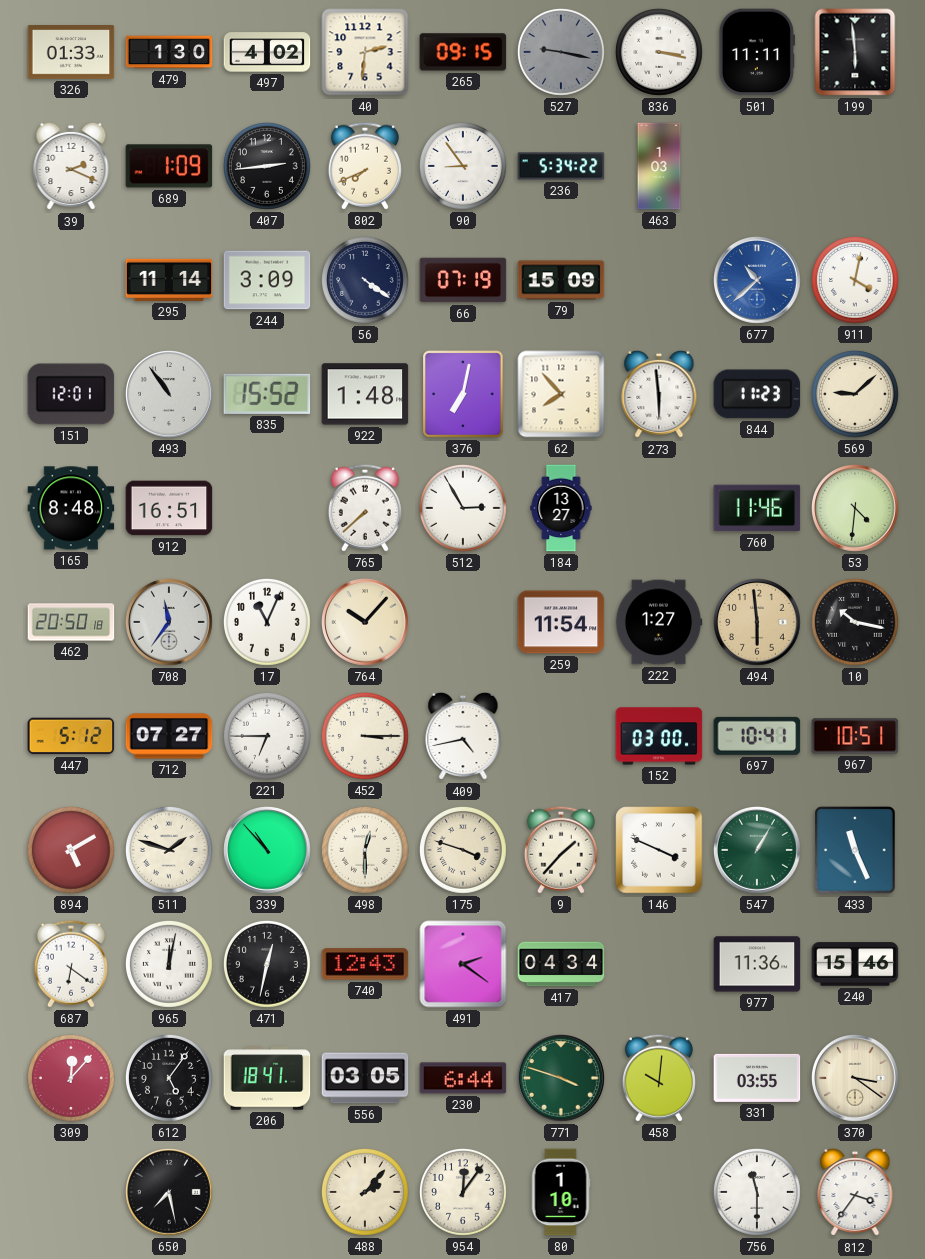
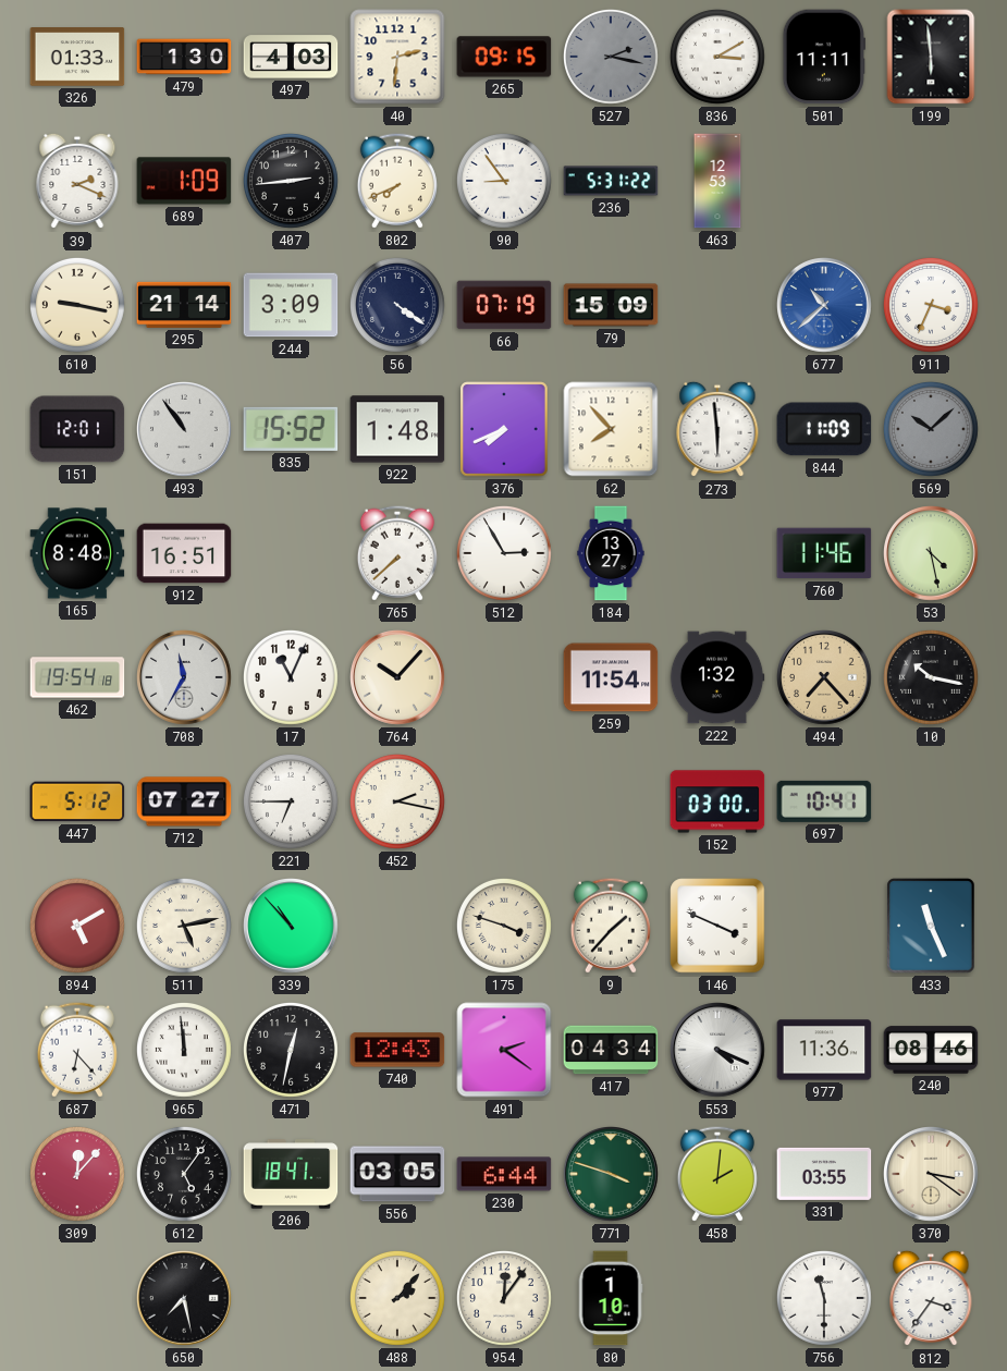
497: 4:02 -> 4:03
527: 9:17 -> 2:17
836: 3:17 -> 3:10
236: 5:34 -> 5:31
463: 1:03 -> 12:53
610: none -> 9:17
295: 11:14 -> 21:14
911: 4:02 -> 3:34
376: 7:02 -> 7:41
844: 11:23 -> 11:09
569: 9:08 -> 10:08
569 dial: cream -> grey
53: 4:31 -> 4:28
462: 20:50 -> 19:54
708: 11:36 -> 11:35
222: 1:27 -> 1:32
494: 5:59 -> 7:23
452: 3:15 -> 2:17
409: 4:43 -> none
967: 10:51 -> none
511: 1:48 -> 5:13
498: 12:30 -> none
547: 1:05 -> none
687: 6:21 -> 6:23
965: 12:02 -> 11:59
553: none -> 4:19
240: 15:46 -> 08:46
458: 10:01 -> 2:01
